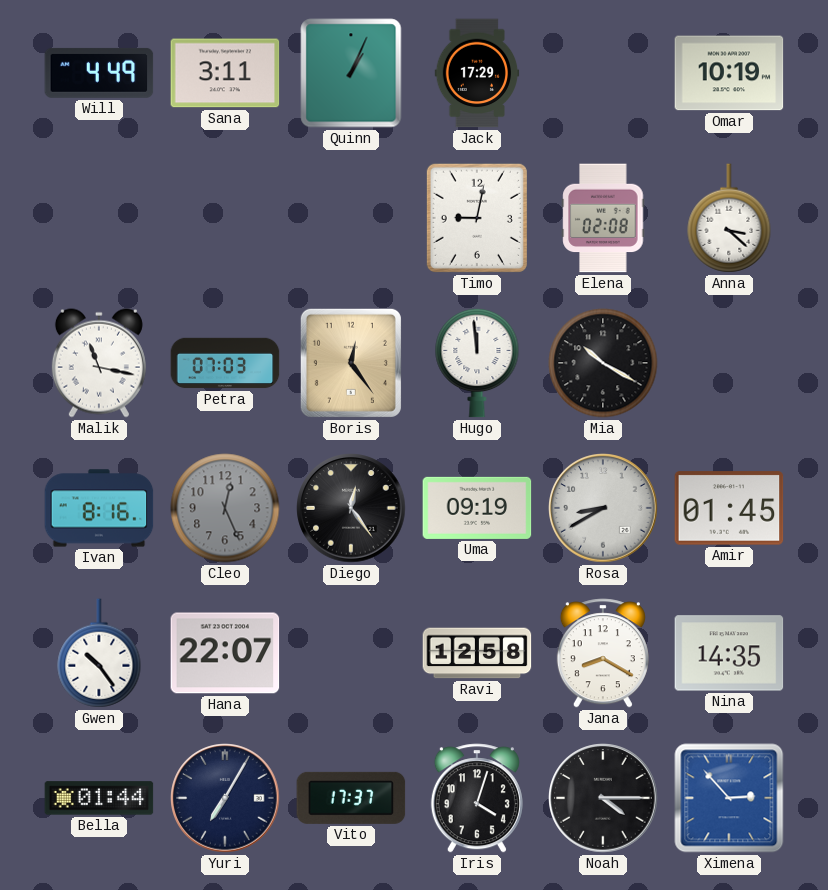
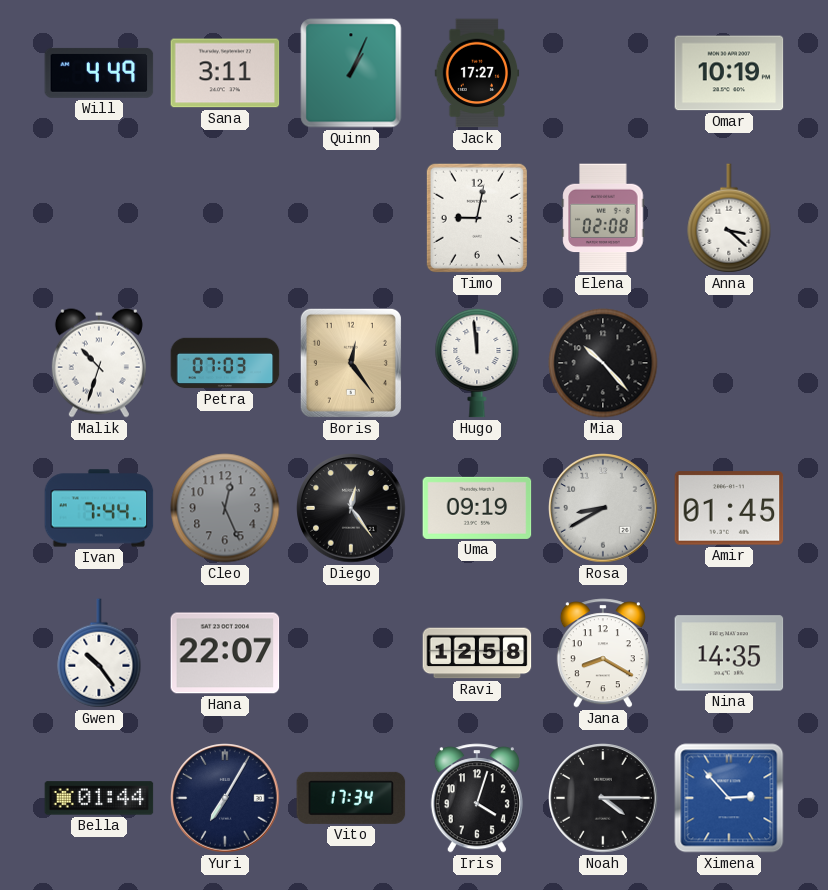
Jack: 17:29 -> 17:27
Malik: 11:17 -> 10:33
Mia: 10:20 -> 10:23
Ivan: 8:16 -> 7:44
Vito: 17:37 -> 17:34
